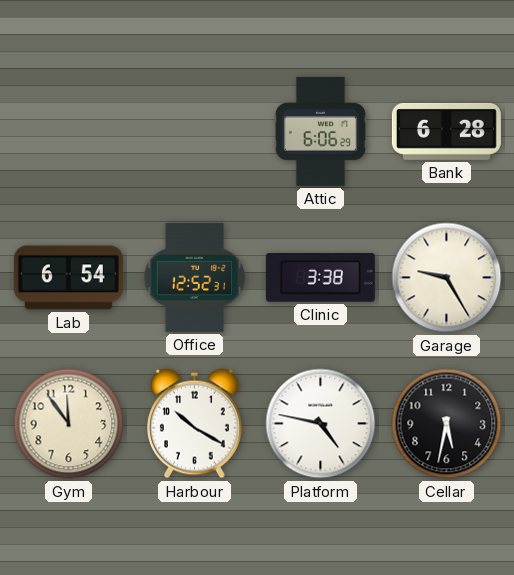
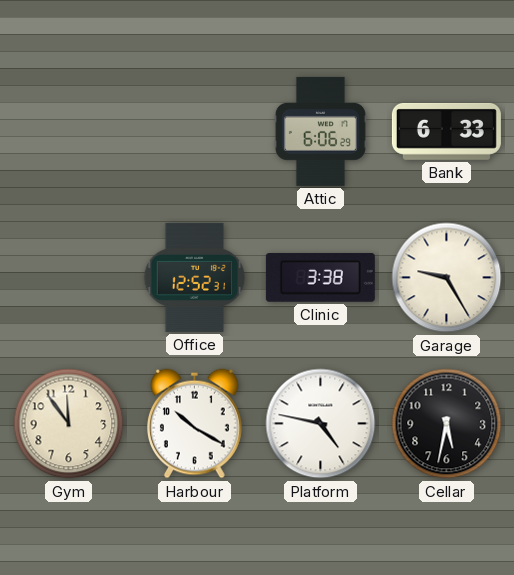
Bank: 6:28 -> 6:33
Lab: 6:54 -> none
